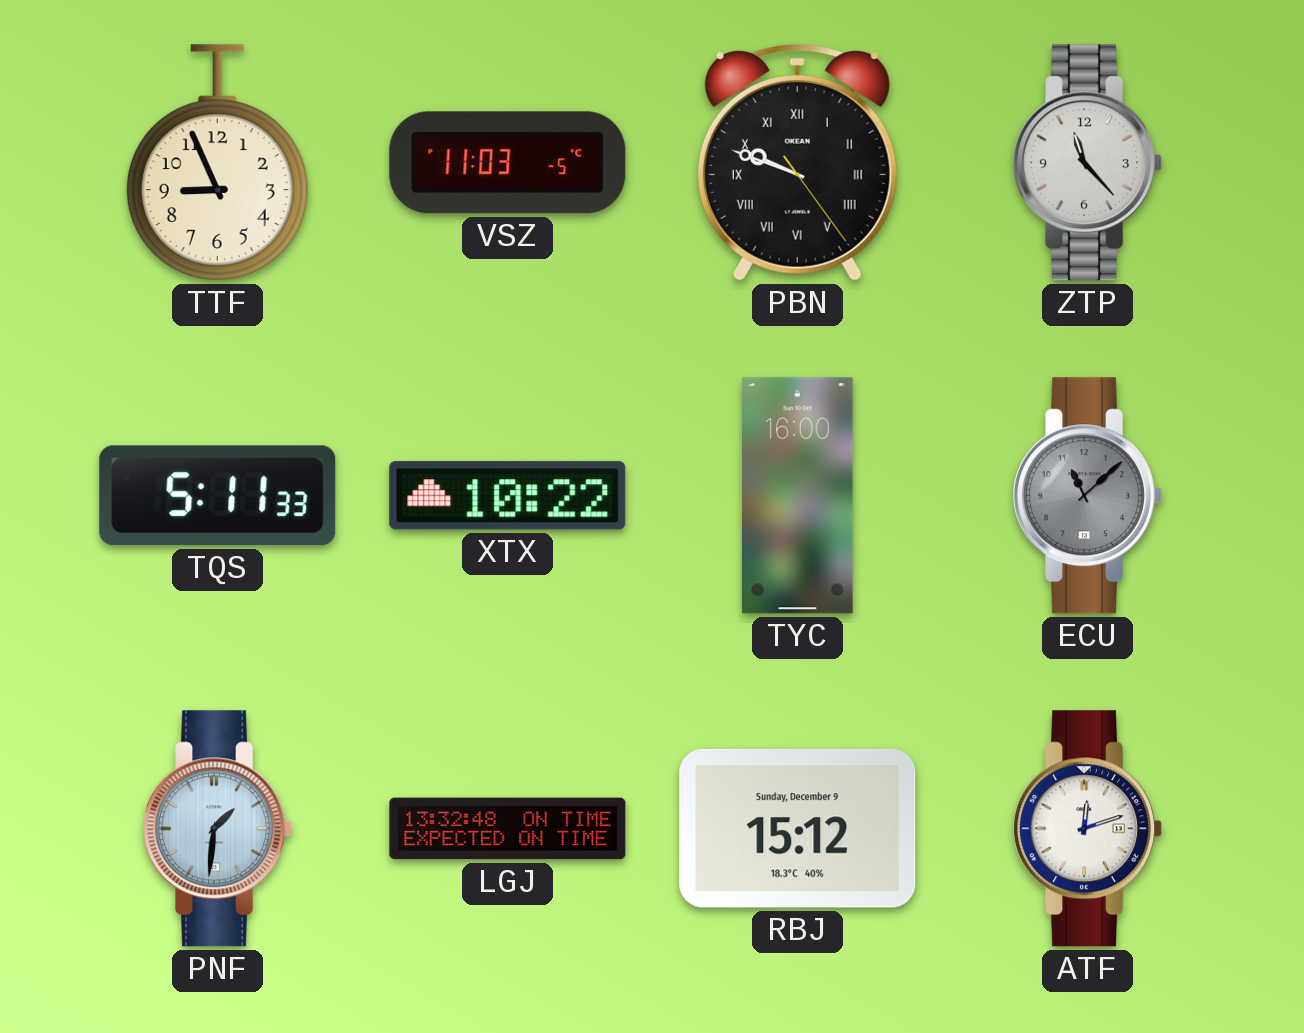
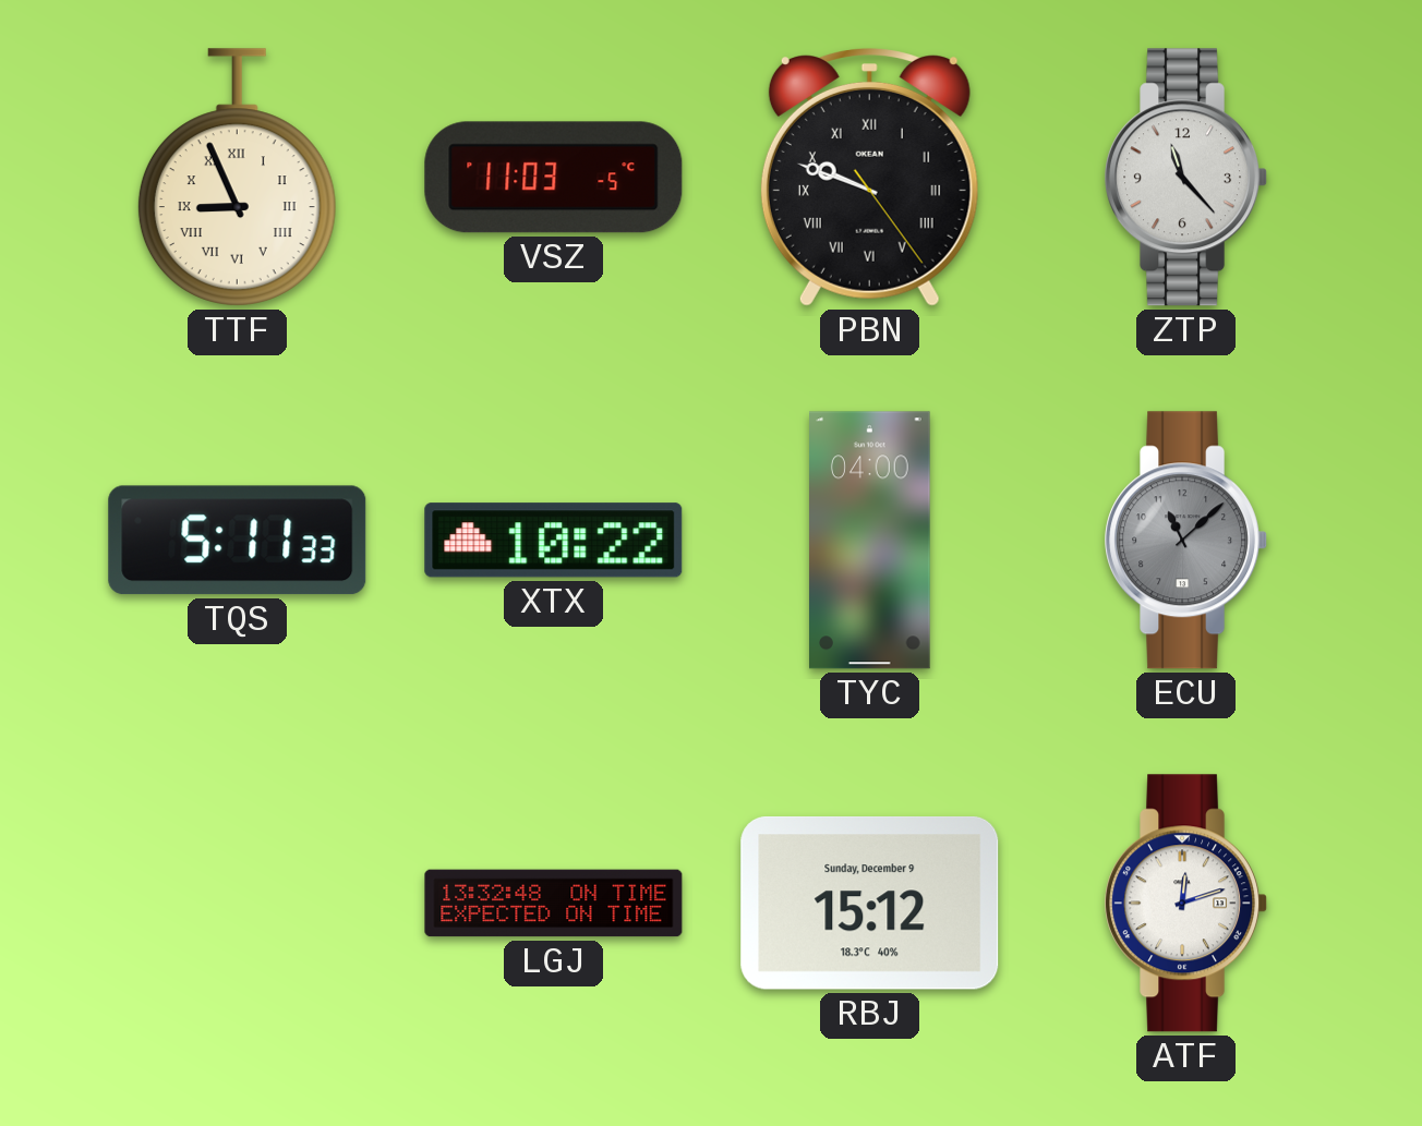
TTF numerals: Arabic -> Roman
TYC: 16:00 -> 04:00
PNF: 1:31 -> none
